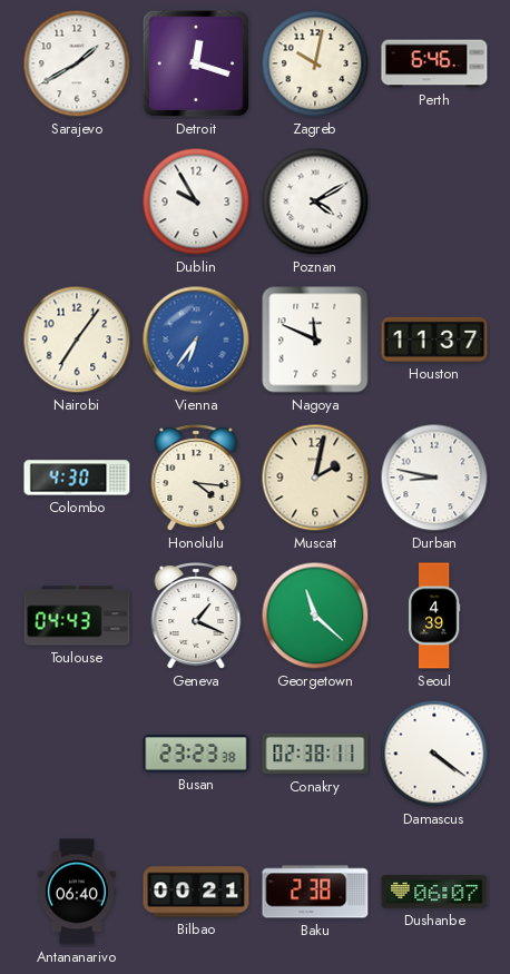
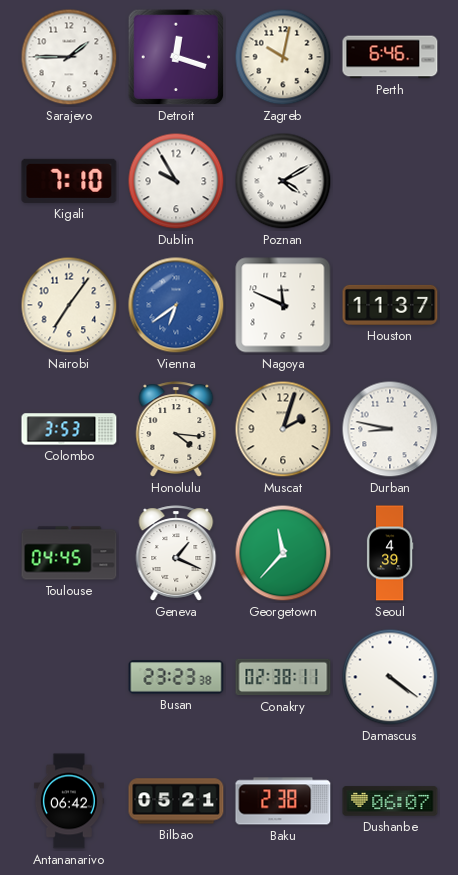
Sarajevo: 1:40 -> 1:45
Kigali: none -> 7:10
Vienna: 6:36 -> 6:39
Colombo: 4:30 -> 3:53
Muscat: 2:02 -> 2:03
Toulouse: 04:43 -> 04:45
Georgetown: 11:22 -> 11:37
Antananarivo: 06:40 -> 06:42
Bilbao: 00:21 -> 05:21
